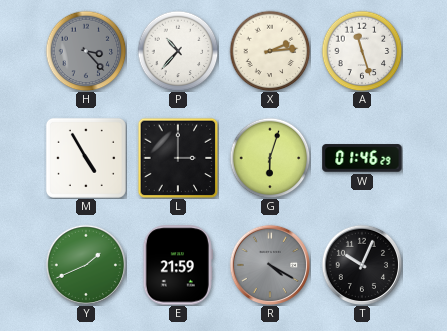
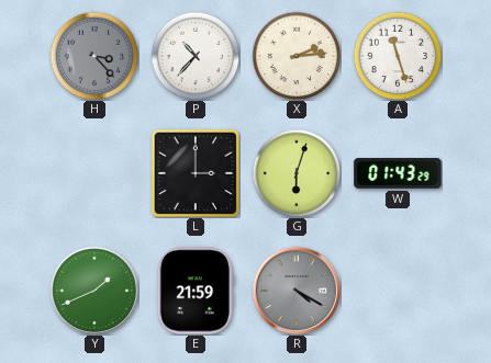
M: 4:55 -> none
W: 01:46 -> 01:43
T: 10:04 -> none
